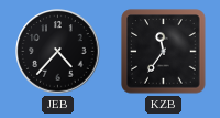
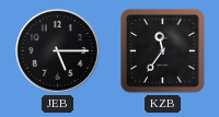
JEB: 4:37 -> 5:15
